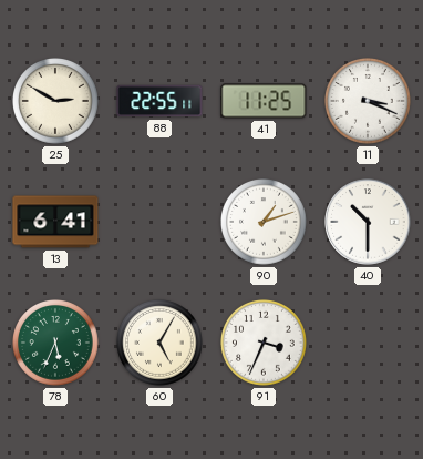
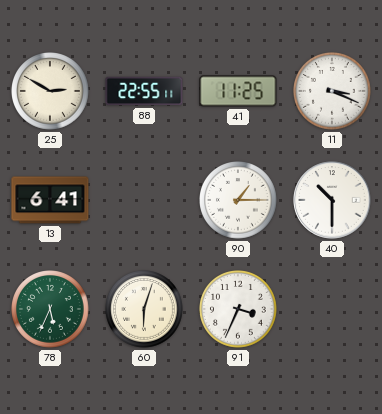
90: 1:12 -> 1:15
60: 5:05 -> 6:03
